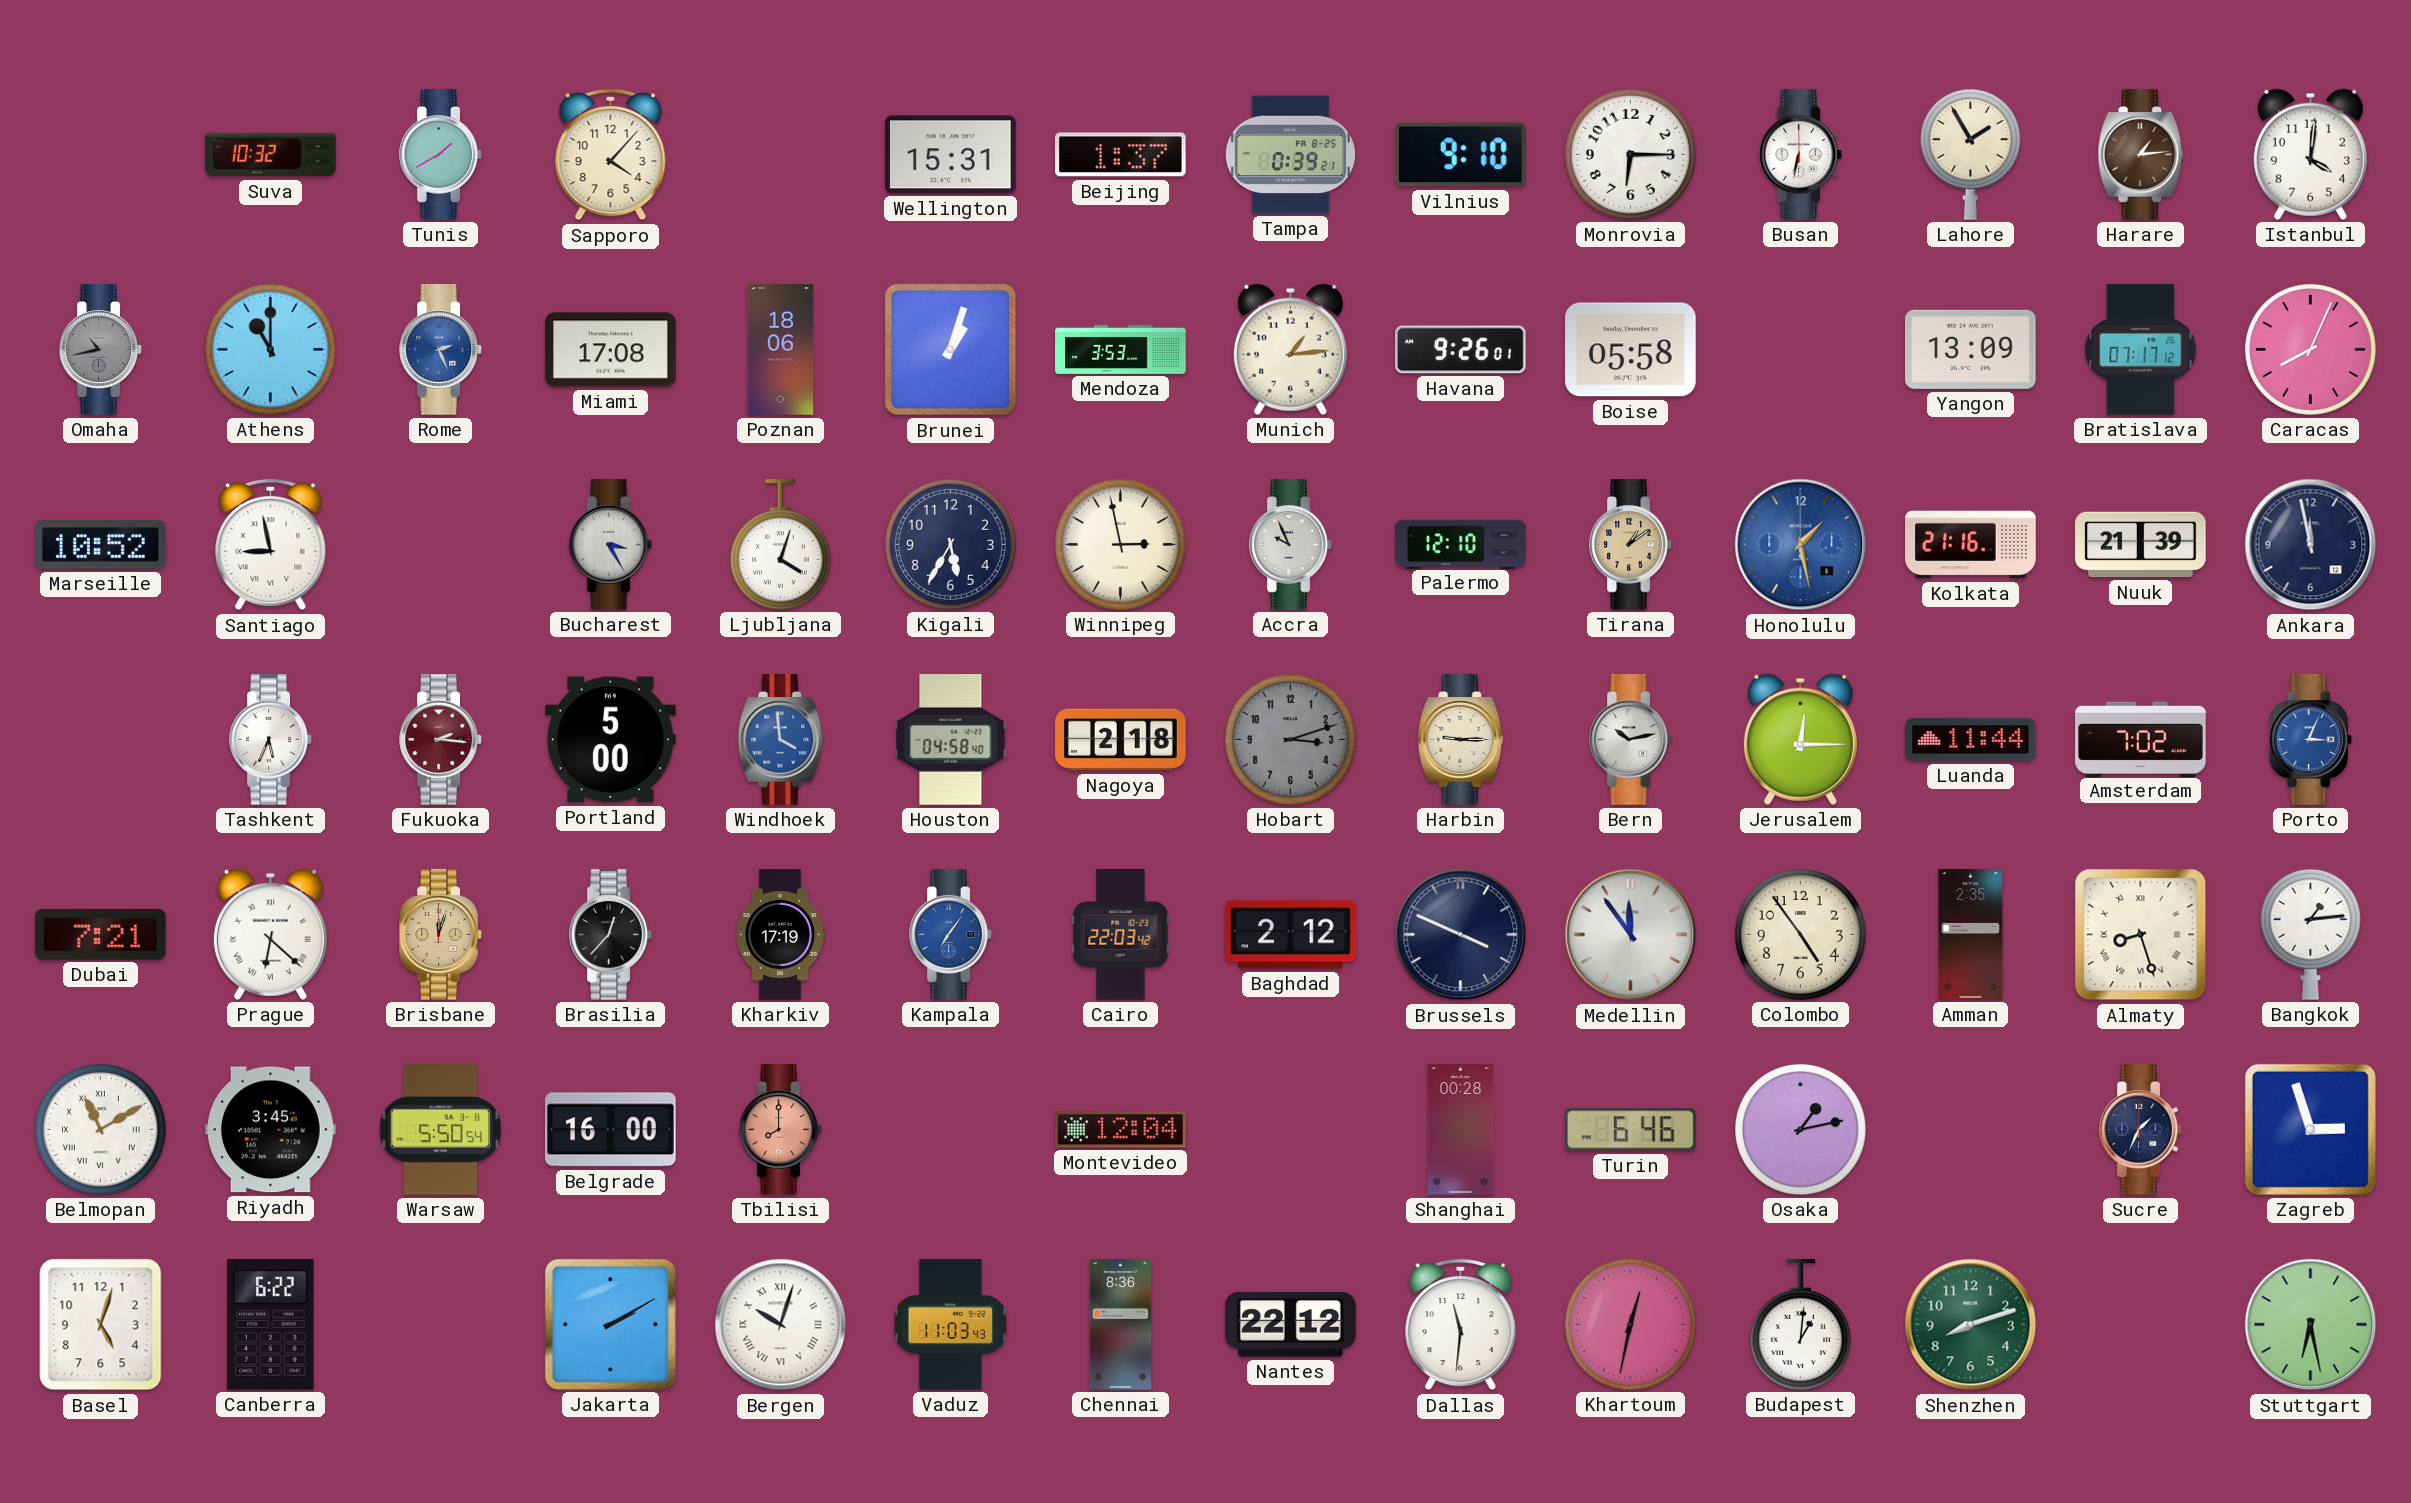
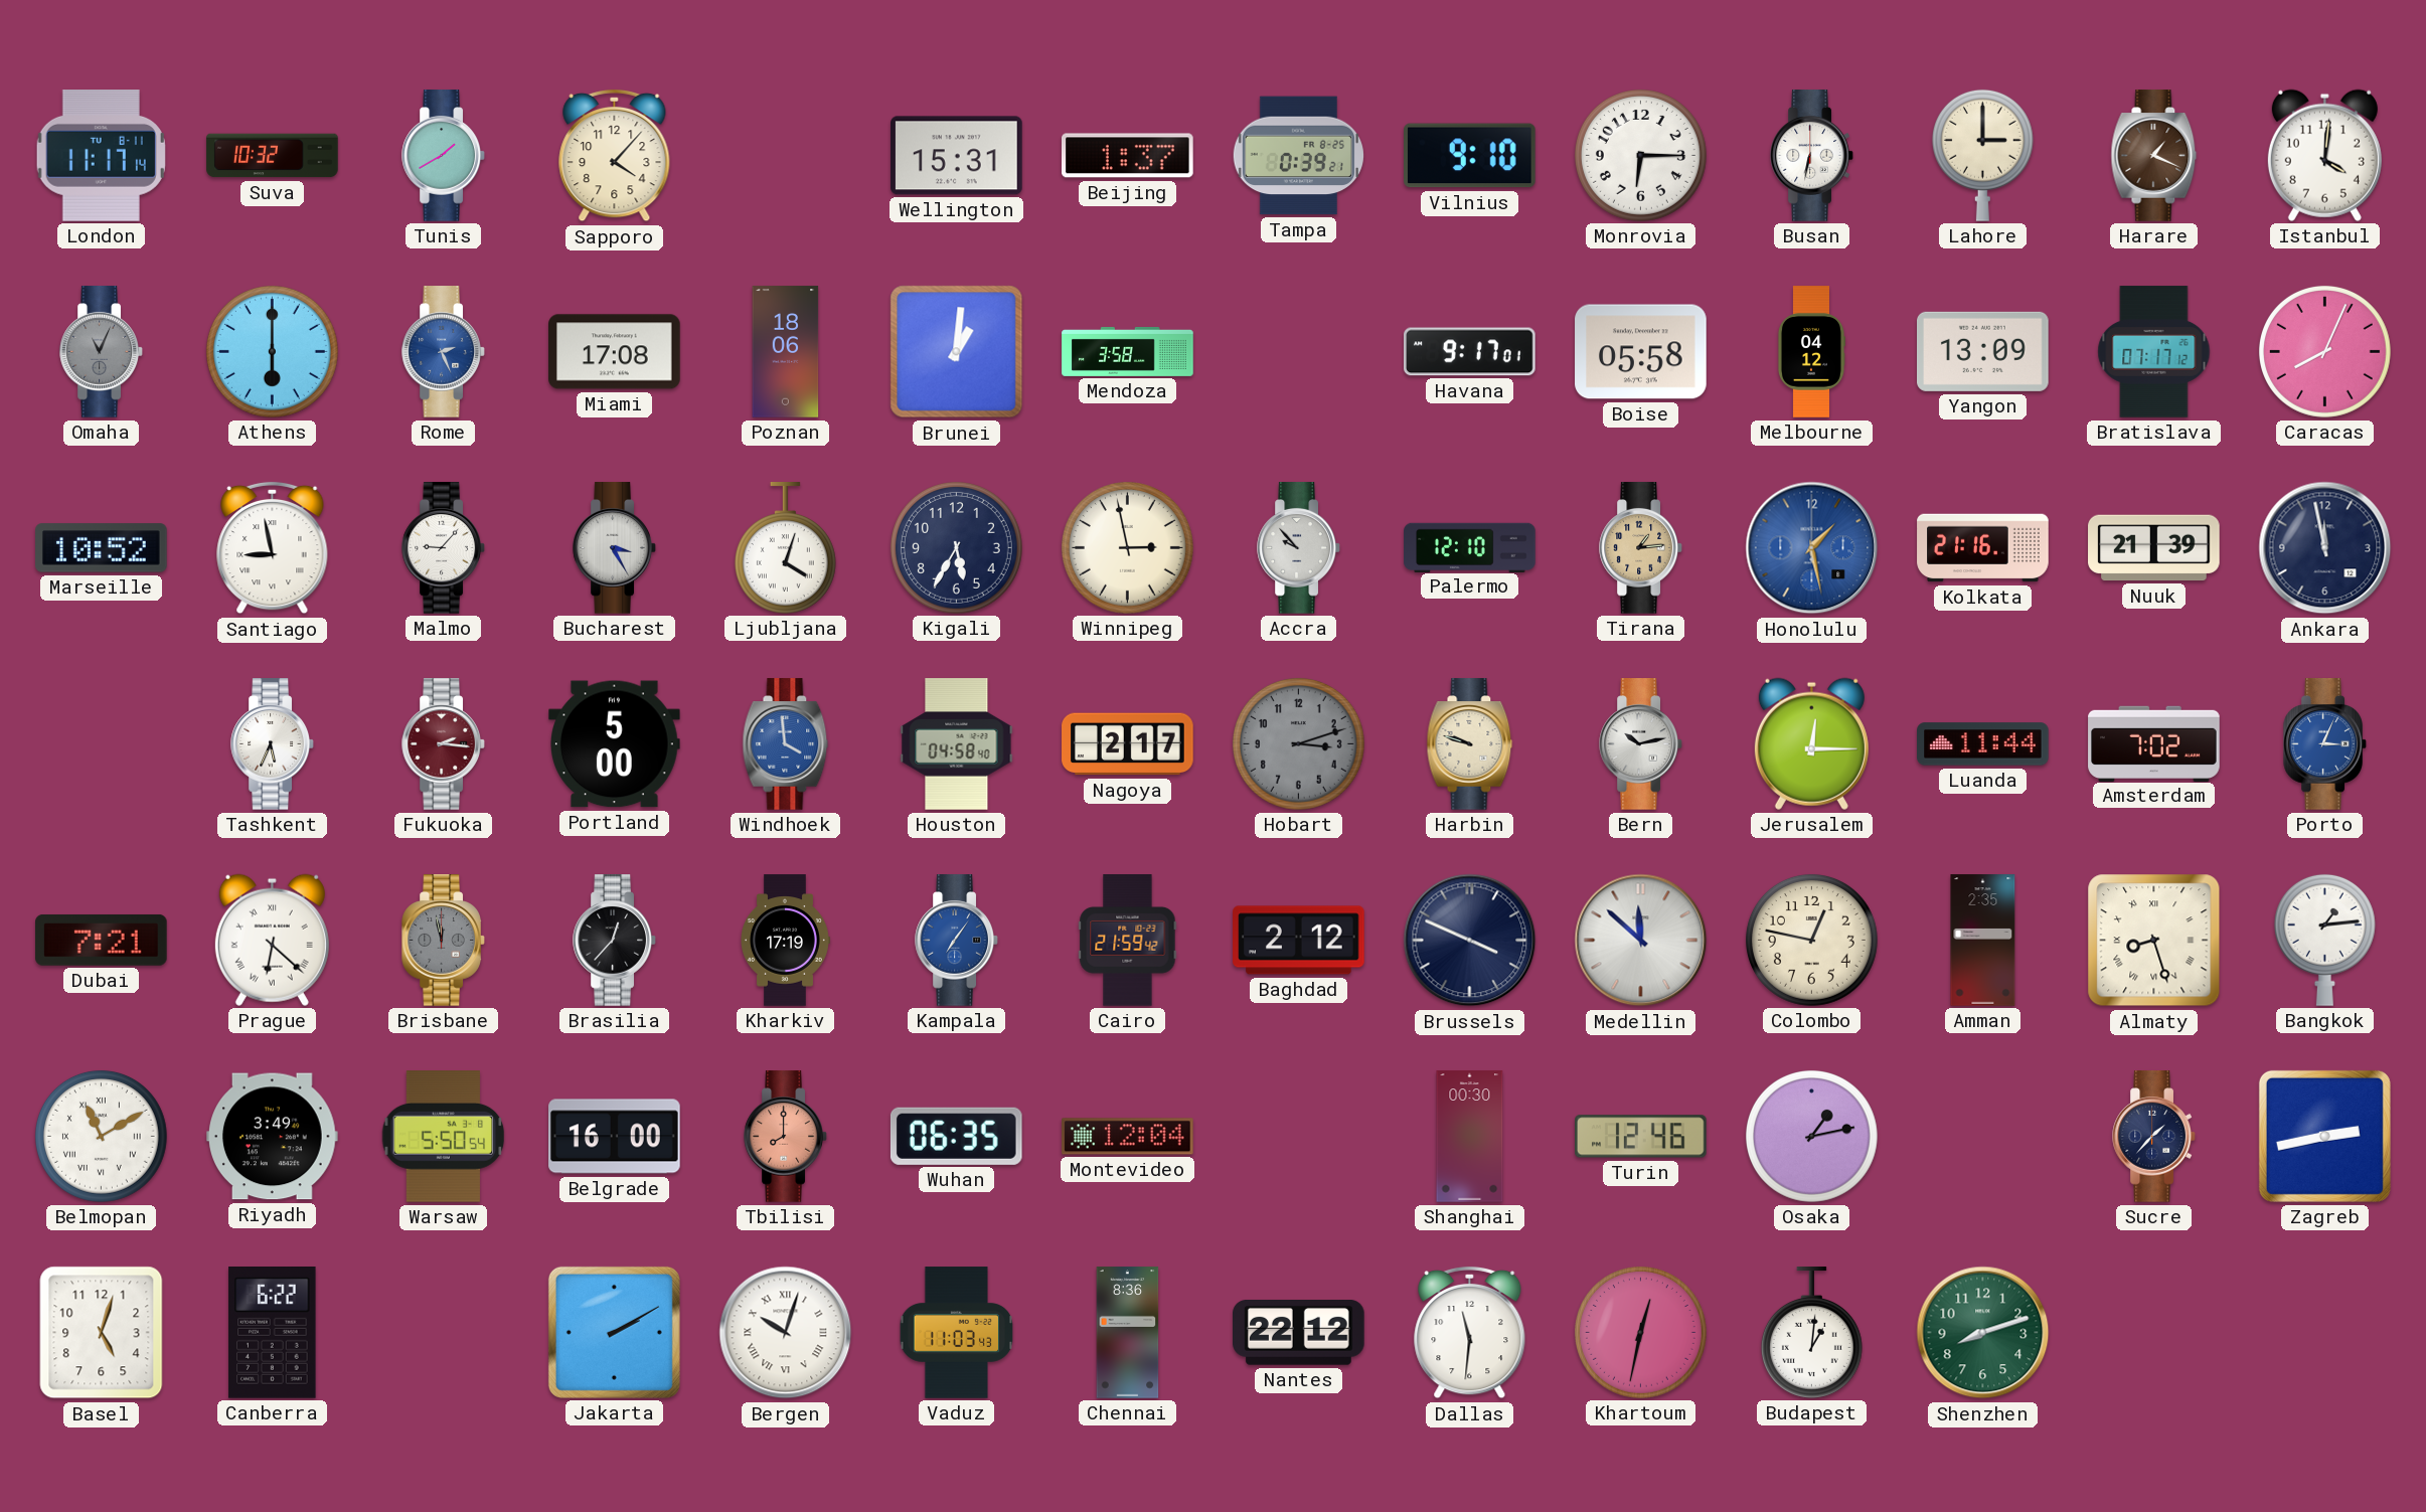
London: none -> 11:17
Lahore: 1:55 -> 3:00
Harare: 1:14 -> 1:19
Omaha: 10:43 -> 11:04
Athens: 11:00 -> 6:00
Brunei: 1:03 -> 1:01
Mendoza: 3:53 -> 3:58
Munich: 1:14 -> none
Havana: 9:26 -> 9:17
Melbourne: none -> 04:12
Malmo: none -> 9:07
Accra: 9:56 -> 9:53
Tirana: 1:09 -> 1:14
Nagoya: 2:18 -> 2:17
Harbin: 9:15 -> 9:48
Brisbane: 12:03 -> 11:58
Brisbane dial: champagne -> grey
Cairo: 22:03 -> 21:59
Medellin: 11:54 -> 11:52
Colombo: 4:54 -> 12:47
Riyadh: 3:45 -> 3:49
Wuhan: none -> 06:35
Shanghai: 00:28 -> 00:30
Turin: 6:46 -> 12:46
Sucre: 1:34 -> 1:37
Zagreb: 2:57 -> 2:43
Stuttgart: 6:28 -> none
